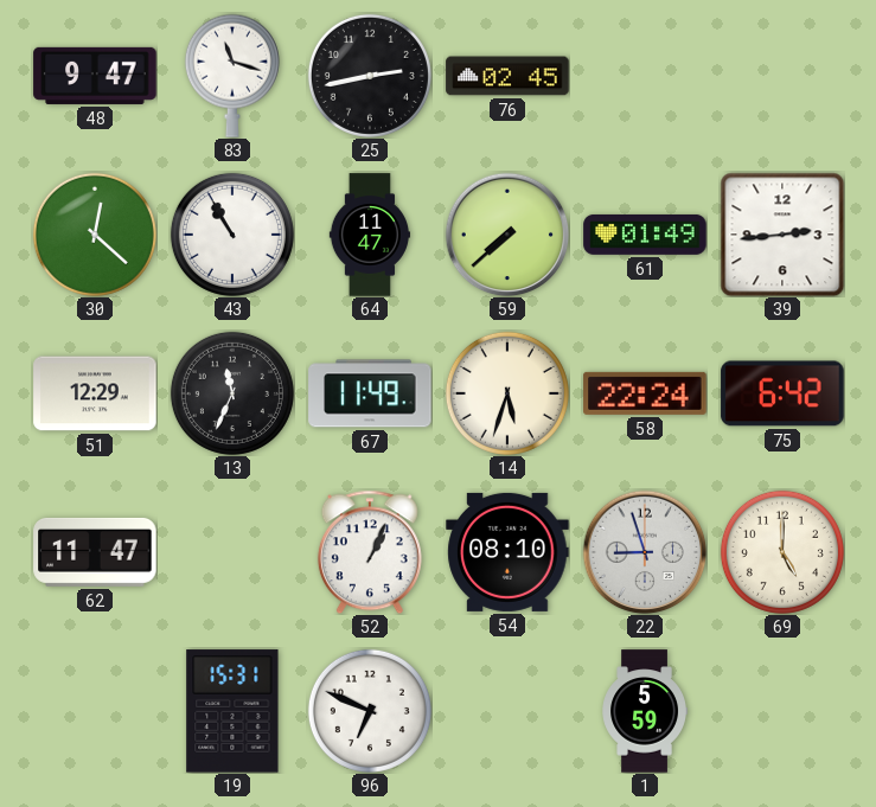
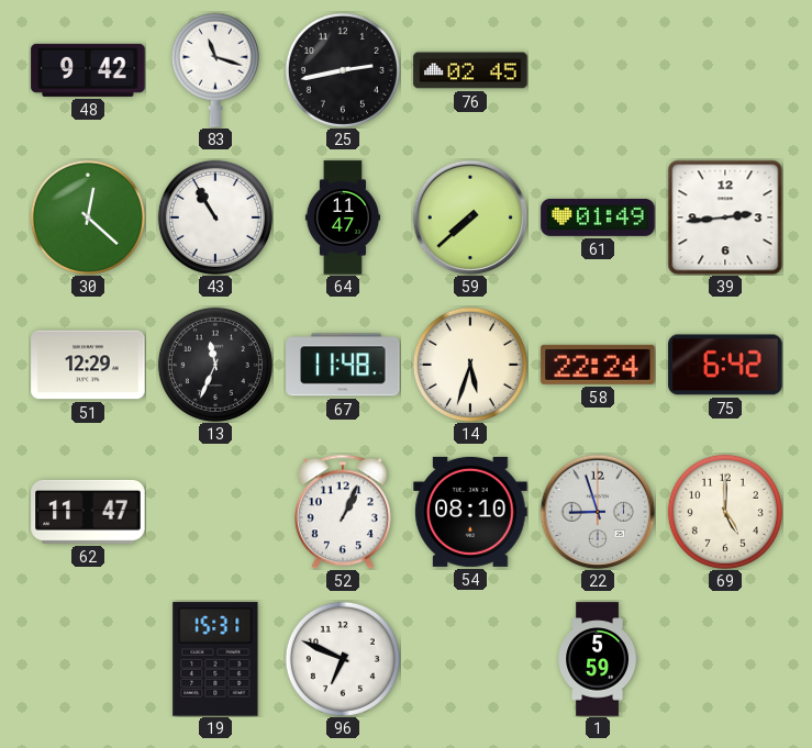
48: 9:47 -> 9:42
67: 11:49 -> 11:48
